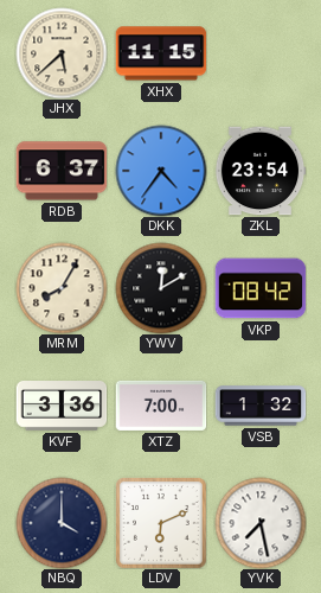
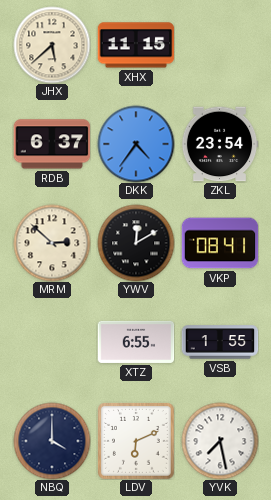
MRM: 8:05 -> 2:52
VKP: 08:42 -> 08:41
KVF: 3:36 -> none
XTZ: 7:00 -> 6:55
VSB: 1:32 -> 1:55
